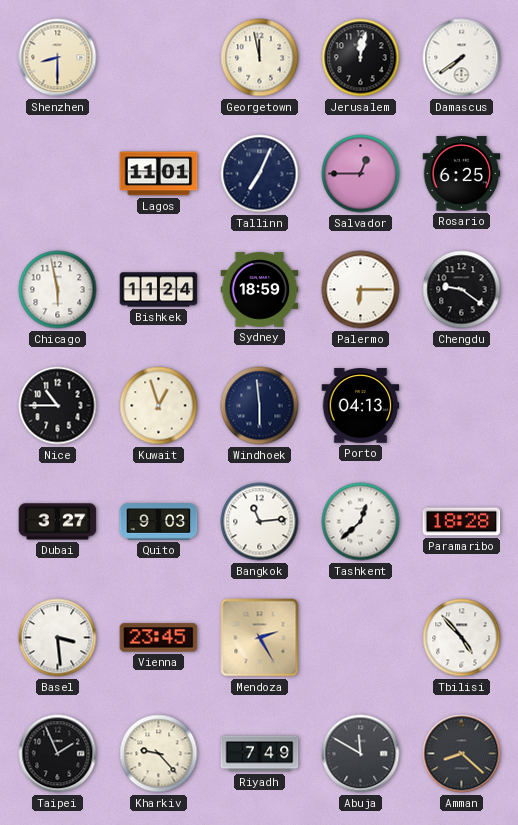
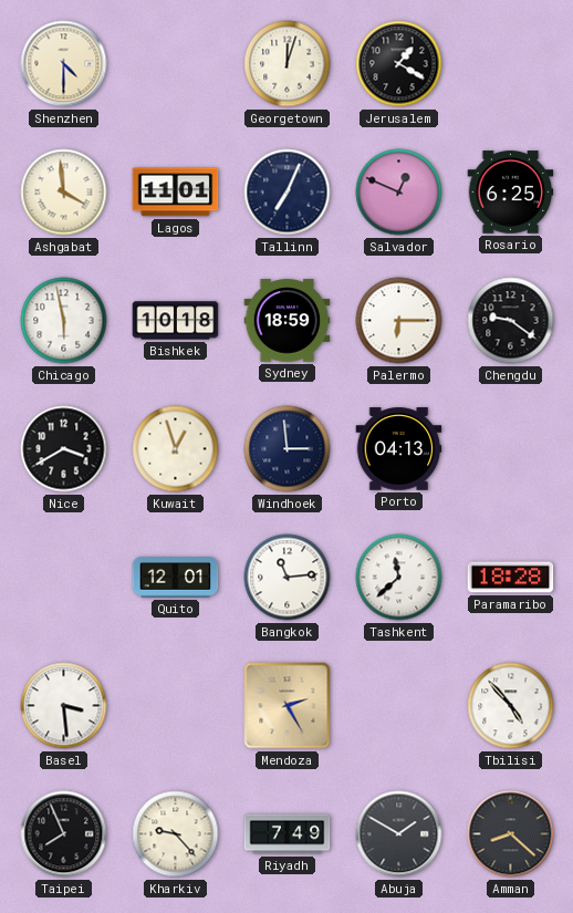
Shenzhen: 8:30 -> 4:30
Georgetown: 11:58 -> 12:03
Jerusalem: 12:02 -> 1:20
Damascus: 7:39 -> none
Ashgabat: none -> 3:59
Salvador: 12:45 -> 12:49
Bishkek: 11:24 -> 10:18
Nice: 10:45 -> 3:40
Windhoek: 5:59 -> 2:59
Dubai: 3:27 -> none
Quito: 9:03 -> 12:01
Tashkent: 12:38 -> 11:38
Vienna: 23:45 -> none
Taipei: 1:56 -> 7:56
Abuja: 11:50 -> 1:50
